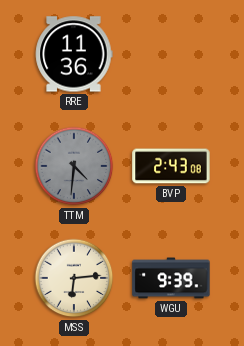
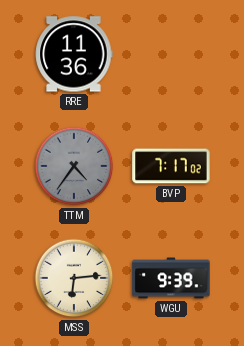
TTM: 4:31 -> 4:36
BVP: 2:43 -> 7:17
